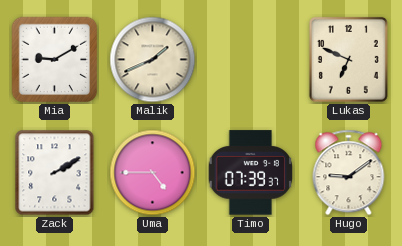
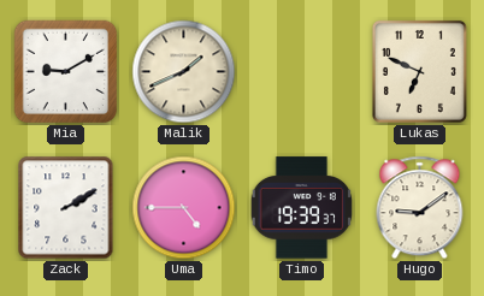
Timo: 07:39 -> 19:39
